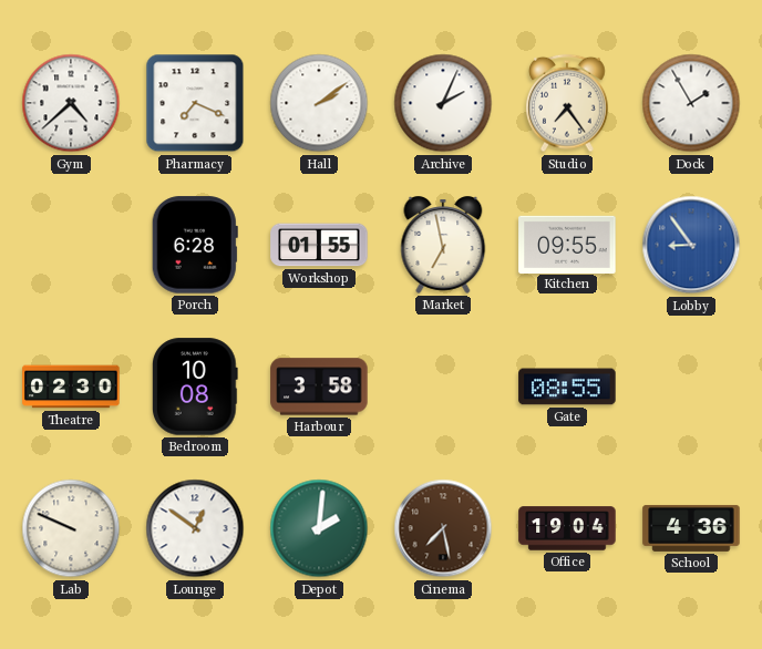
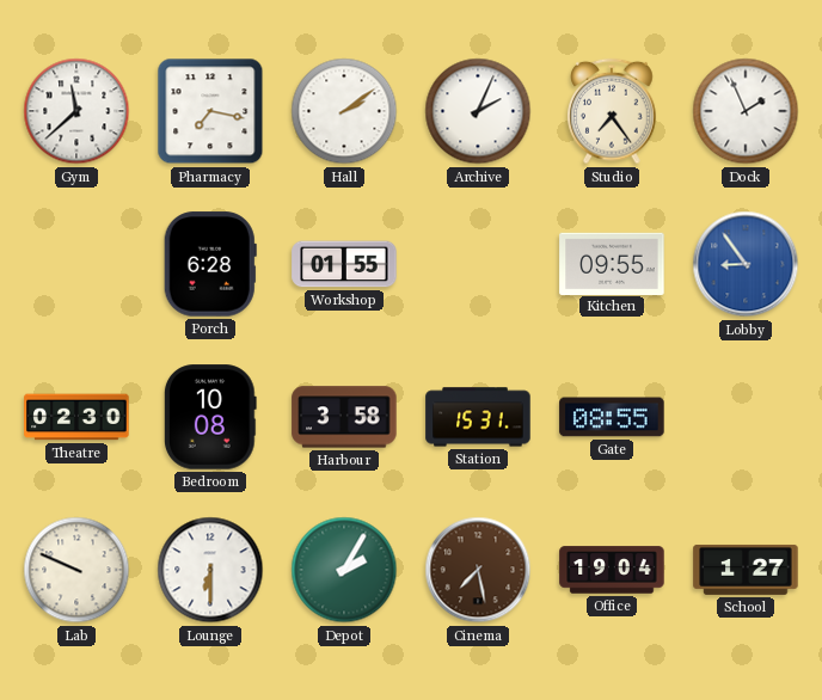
Gym: 4:38 -> 11:38
Pharmacy: 7:19 -> 7:17
Dock: 1:55 -> 1:56
Market: 6:58 -> none
Station: none -> 15:31
Lounge: 12:51 -> 6:30
Depot: 2:01 -> 2:05
School: 4:36 -> 1:27
